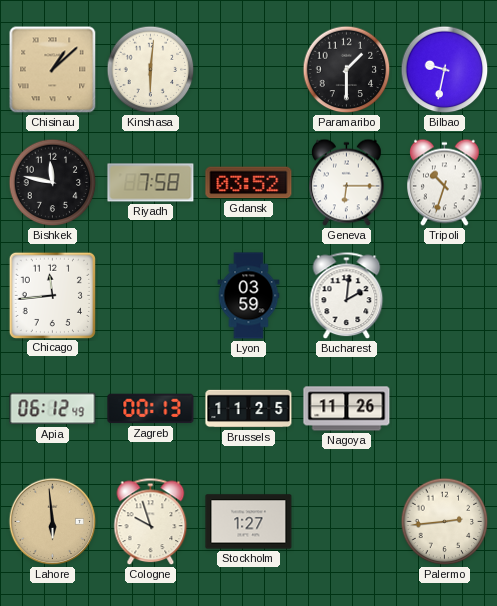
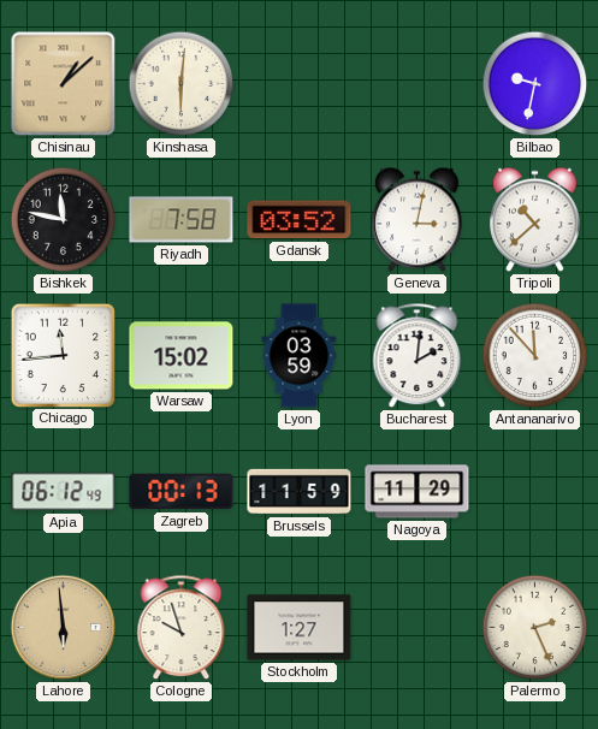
Paramaribo: 1:30 -> none
Geneva: 6:15 -> 3:02
Tripoli: 10:33 -> 10:38
Warsaw: none -> 15:02
Antananarivo: none -> 11:53
Brussels: 11:25 -> 11:59
Nagoya: 11:26 -> 11:29
Palermo: 2:44 -> 2:26
